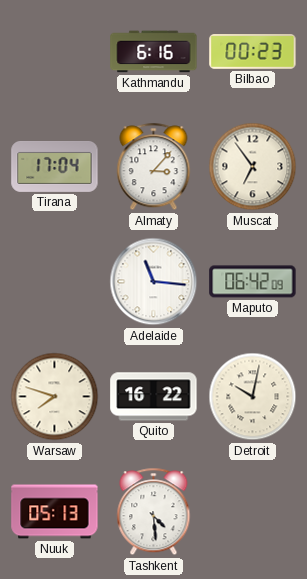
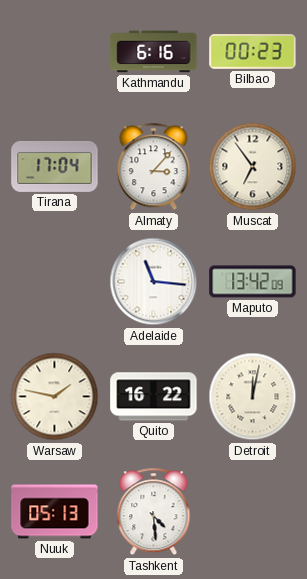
Maputo: 06:42 -> 13:42
Warsaw: 7:48 -> 1:47
Detroit: 10:02 -> 12:02
